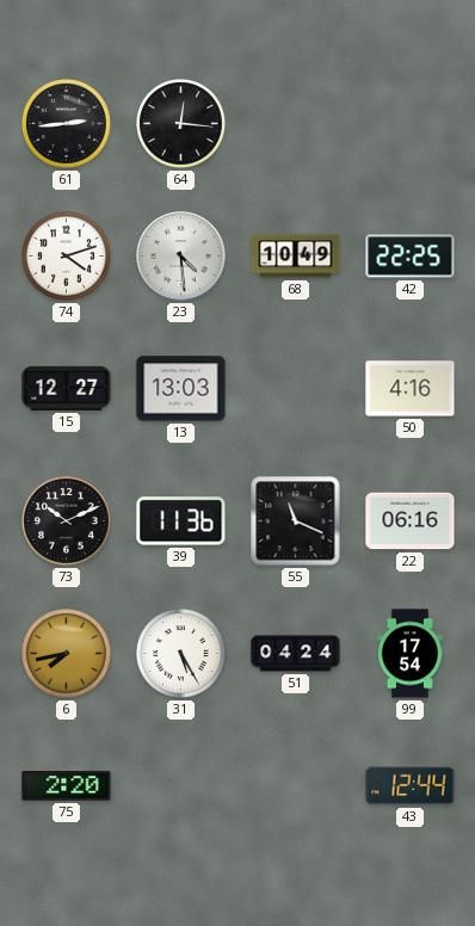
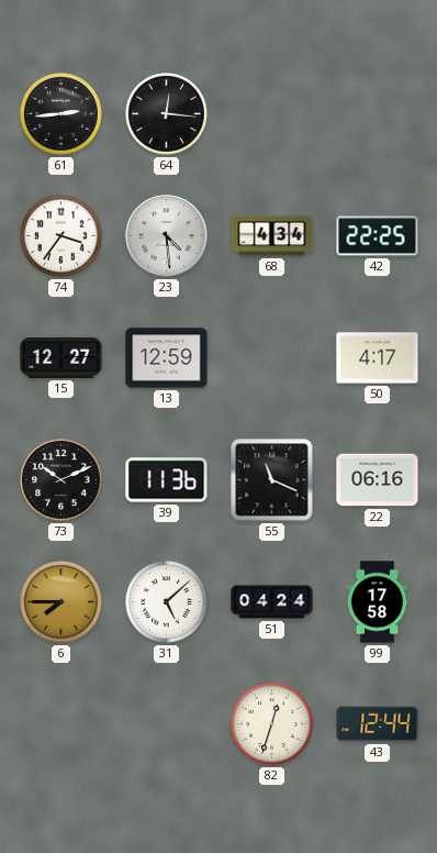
74: 4:12 -> 3:36
68: 10:49 -> 4:34
13: 13:03 -> 12:59
50: 4:16 -> 4:17
6: 7:43 -> 7:45
31: 5:25 -> 5:08
99: 17:54 -> 17:58
75: 2:20 -> none
82: none -> 12:33
